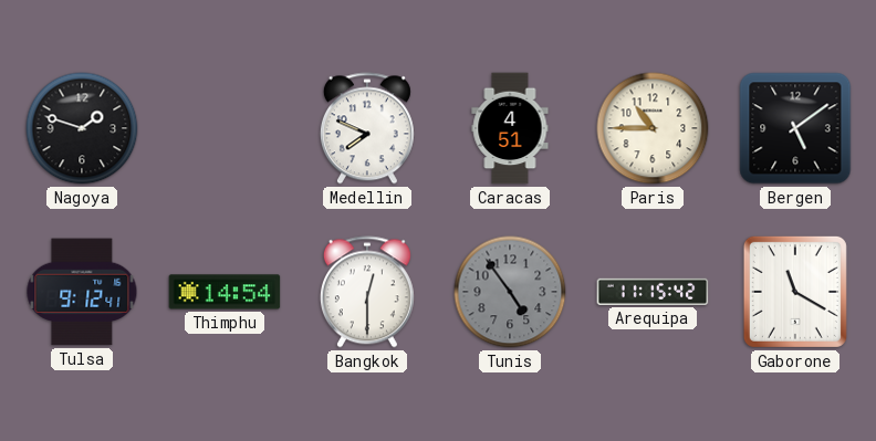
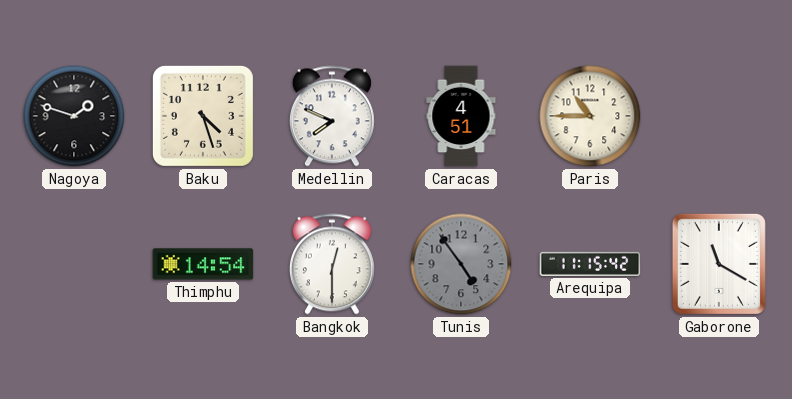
Baku: none -> 4:27
Bergen: 5:09 -> none
Tulsa: 9:12 -> none
